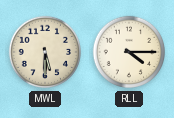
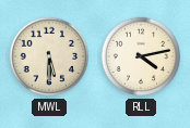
RLL: 4:15 -> 4:13
